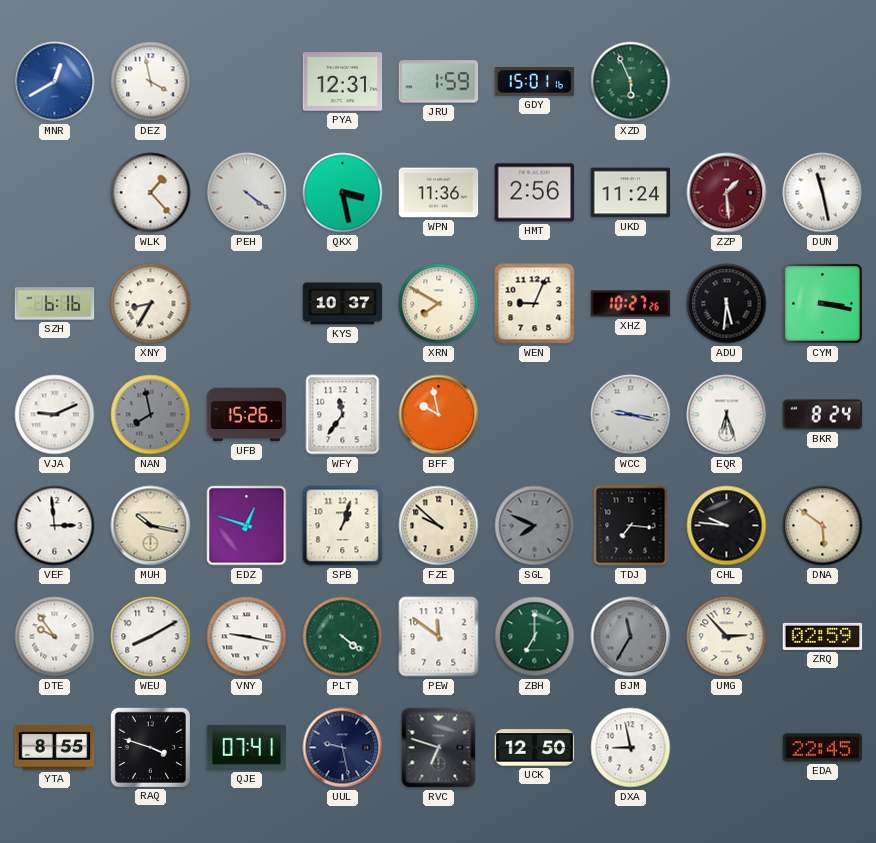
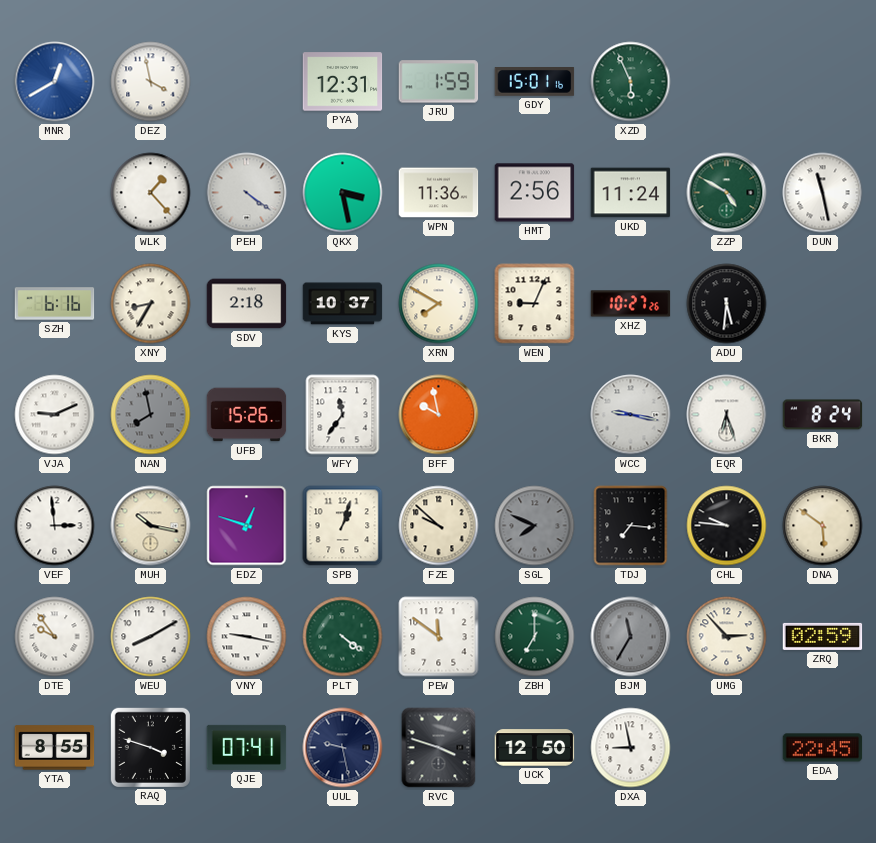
ZZP: 1:29 -> 4:50
ZZP dial: burgundy -> green
SDV: none -> 2:18
CYM: 3:17 -> none
RVC: 6:48 -> 3:48
